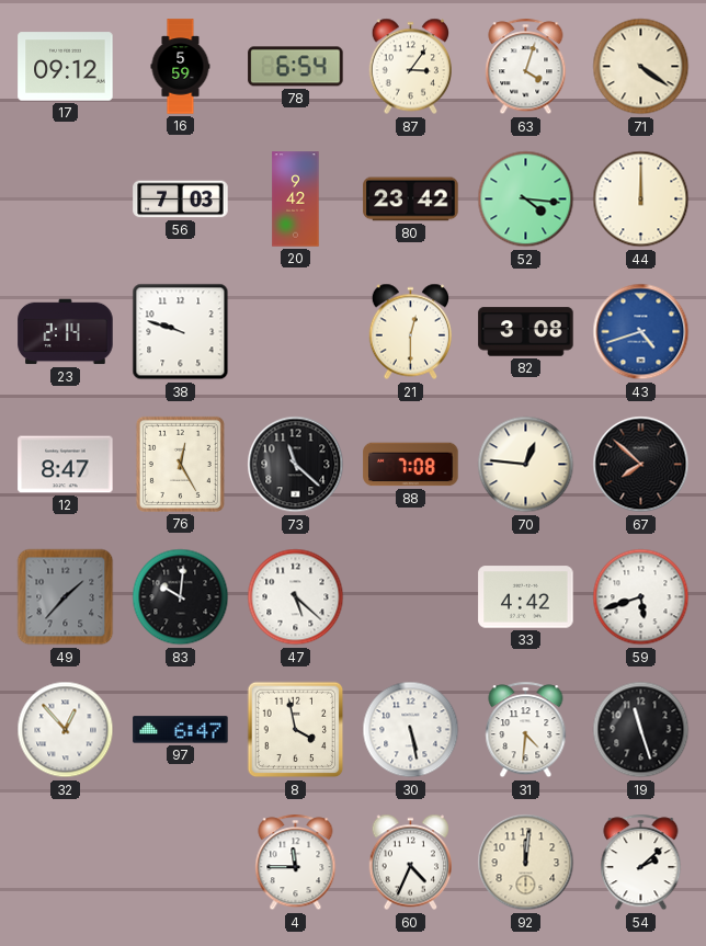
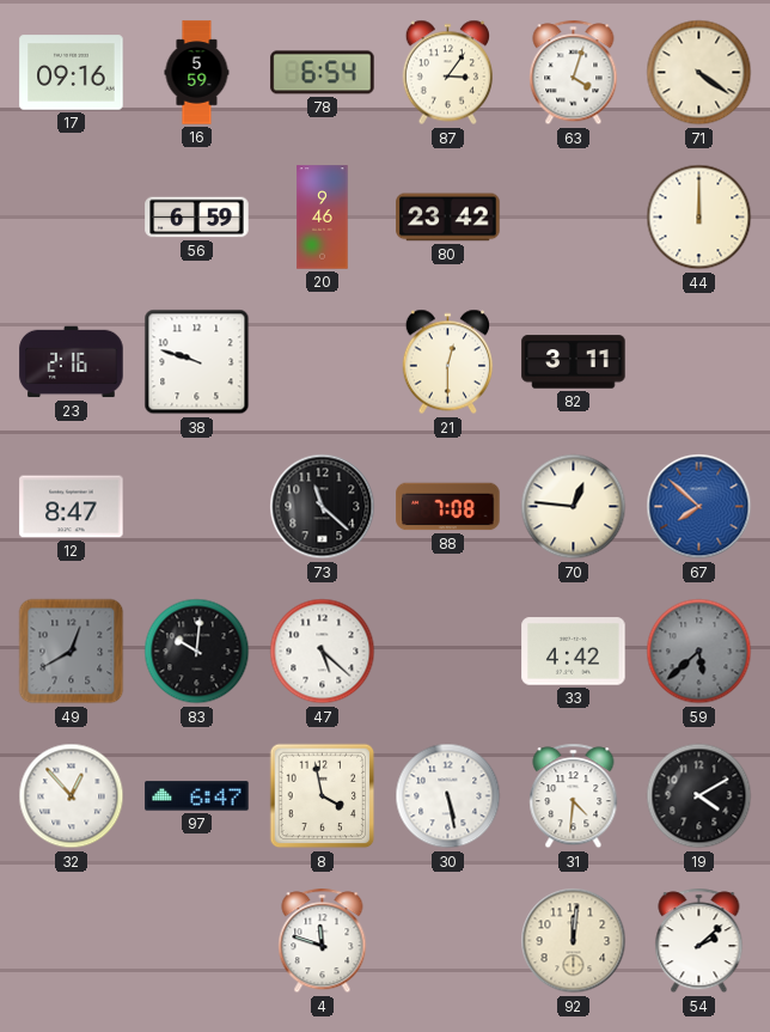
17: 09:12 -> 09:16
56: 7:03 -> 6:59
20: 9:42 -> 9:46
52: 4:16 -> none
23: 2:14 -> 2:16
82: 3:08 -> 3:11
43: 4:42 -> none
76: 12:25 -> none
67 dial: black -> blue
49: 1:37 -> 12:40
59: 5:42 -> 5:38
59 dial: white -> grey
19: 11:27 -> 4:10
4: 11:45 -> 11:48
60: 4:34 -> none
